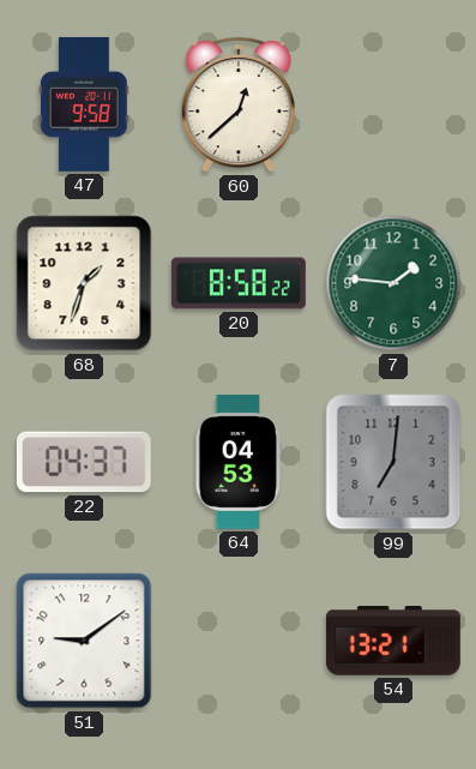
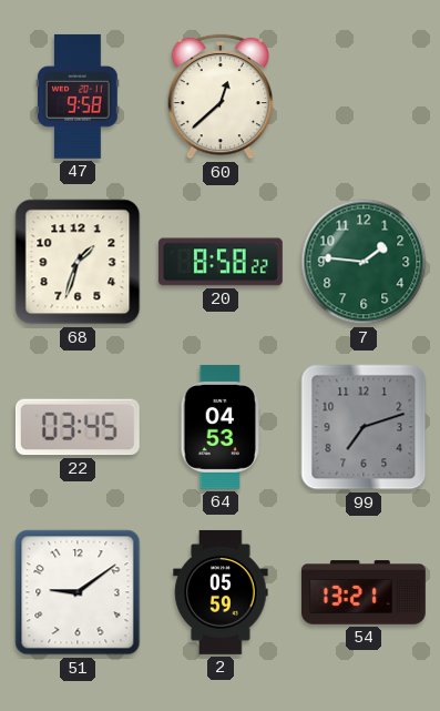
22: 04:37 -> 03:45
99: 7:01 -> 7:12
2: none -> 05:59
